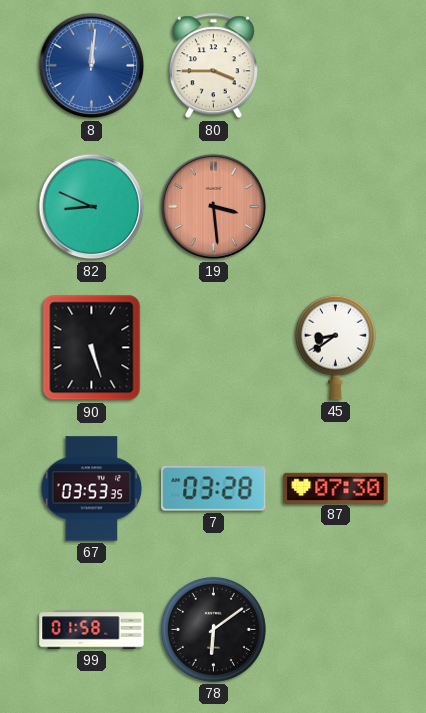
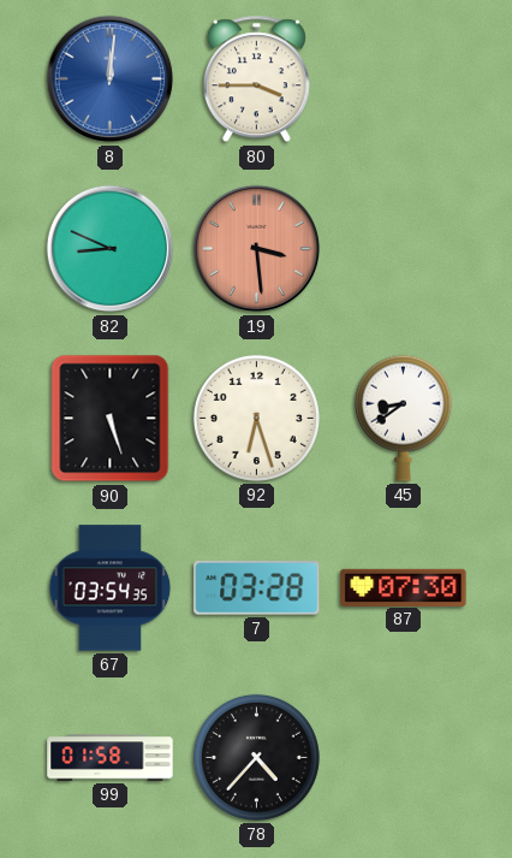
92: none -> 6:27
67: 03:53 -> 03:54
78: 6:09 -> 4:37
